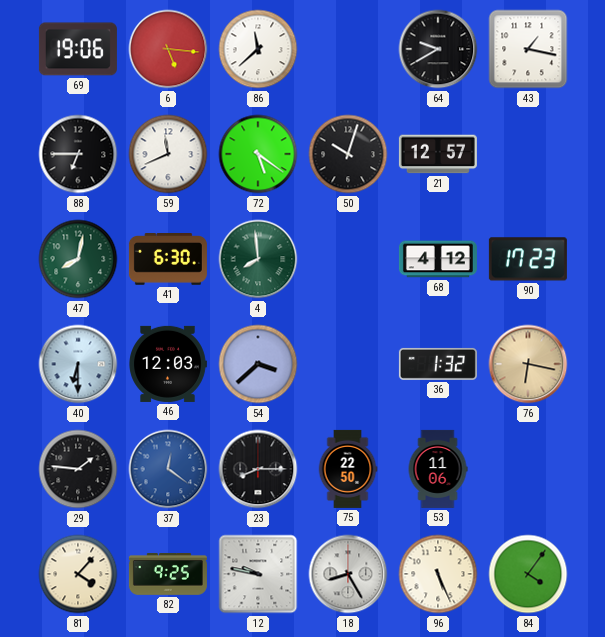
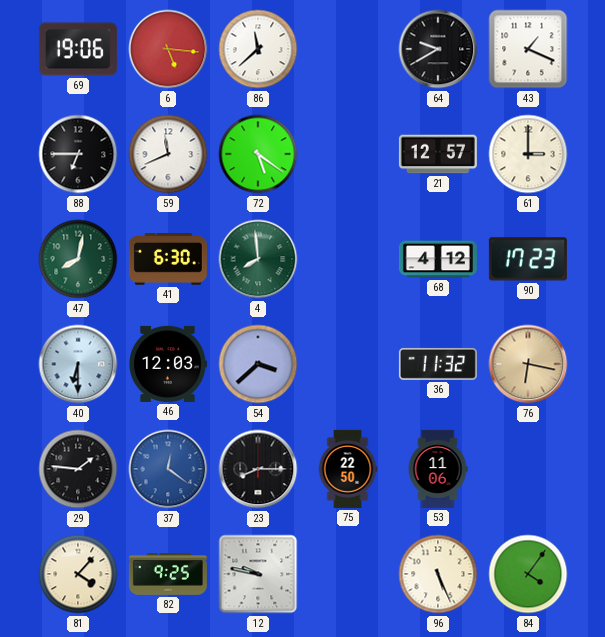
43: 1:17 -> 1:19
50: 10:03 -> none
61: none -> 3:00
36: 1:32 -> 11:32
18: 8:25 -> none
